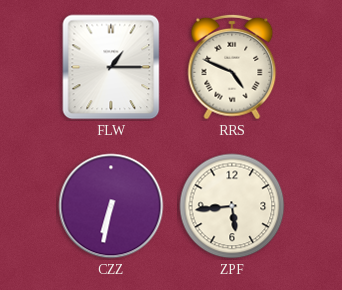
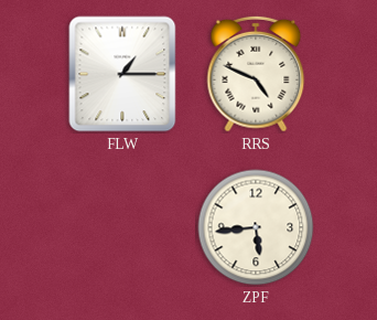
CZZ: 6:32 -> none
